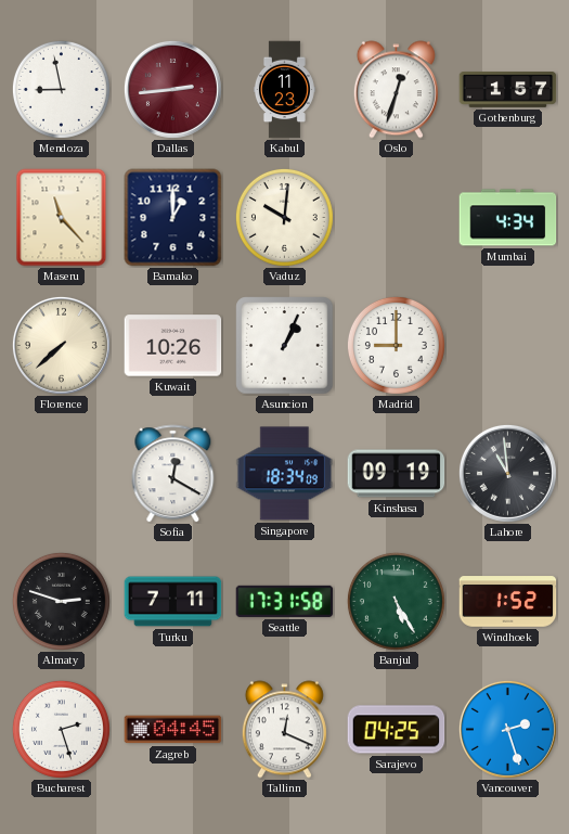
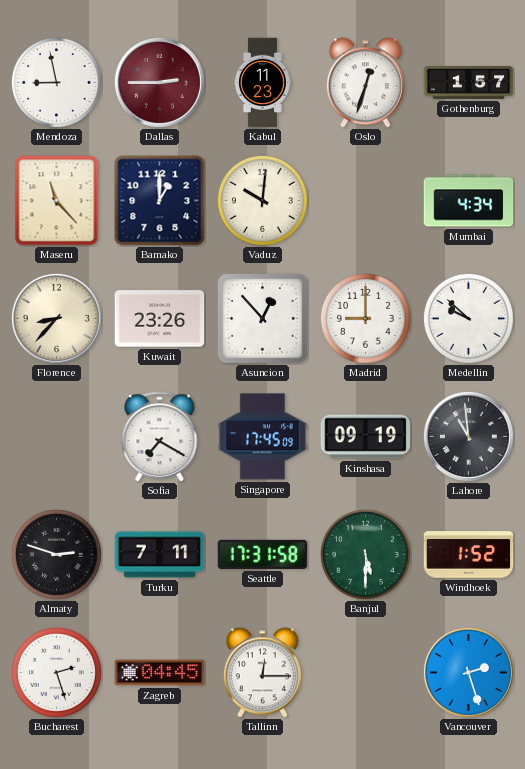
Dallas: 2:44 -> 2:45
Florence: 7:38 -> 8:37
Kuwait: 10:26 -> 23:26
Asuncion: 1:04 -> 12:53
Medellin: none -> 9:52
Sofia: 12:20 -> 7:20
Singapore: 18:34 -> 17:45
Banjul: 5:25 -> 5:30
Tallinn: 12:19 -> 12:15
Sarajevo: 04:25 -> none
